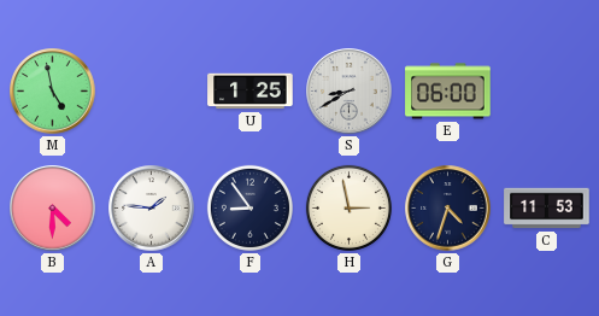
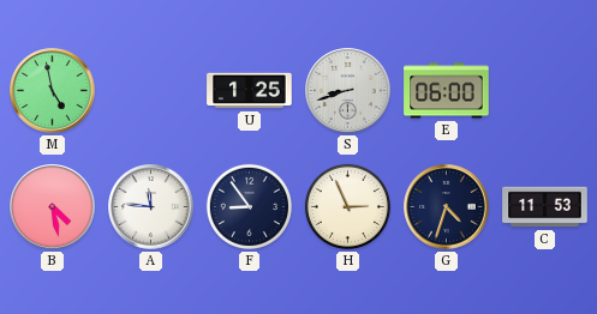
S: 8:40 -> 8:42
B: 4:30 -> 4:28
A: 1:46 -> 11:46
H: 2:58 -> 2:56
